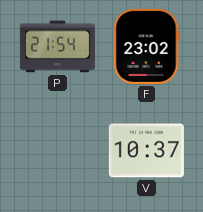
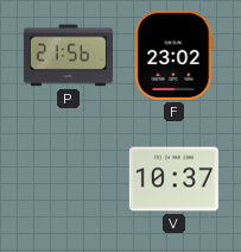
P: 21:54 -> 21:56
